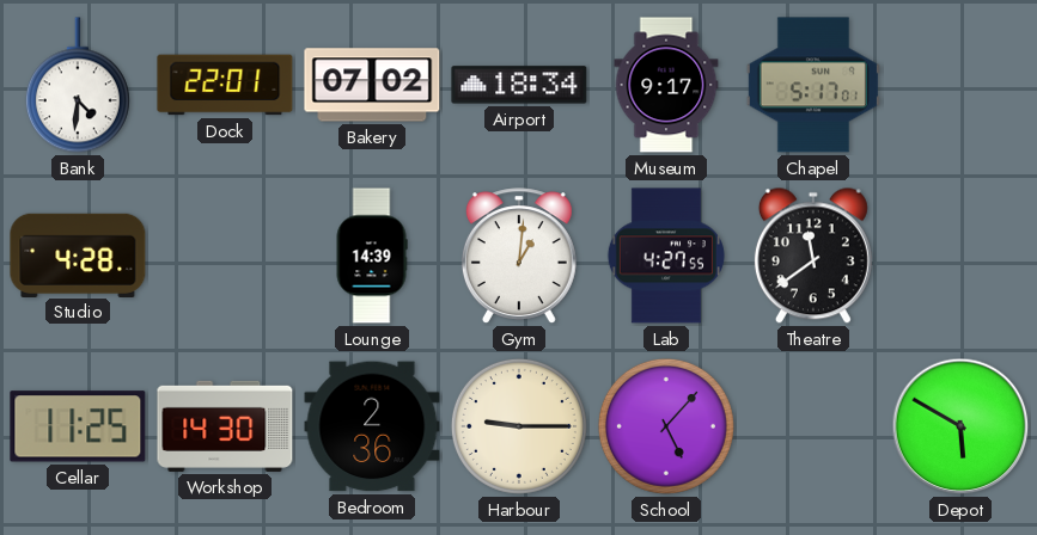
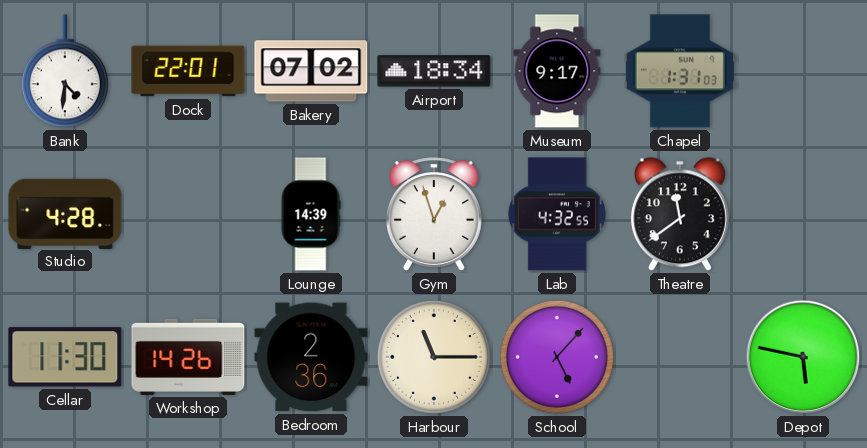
Chapel: 5:17 -> 1:31
Gym: 1:01 -> 12:57
Lab: 4:27 -> 4:32
Cellar: 11:25 -> 11:30
Workshop: 14:30 -> 14:26
Harbour: 9:15 -> 11:15
Depot: 5:50 -> 5:47
